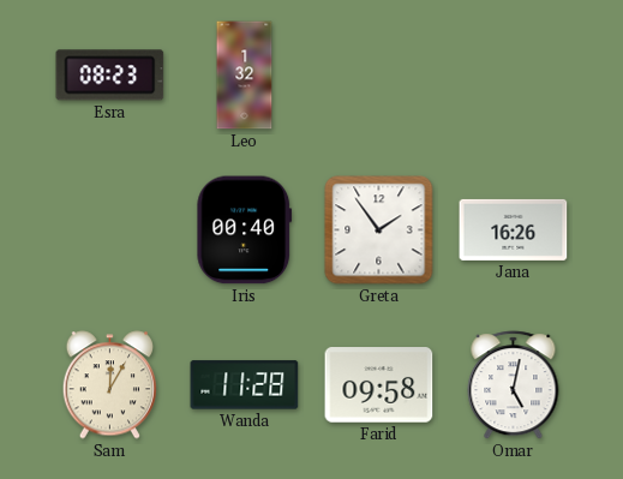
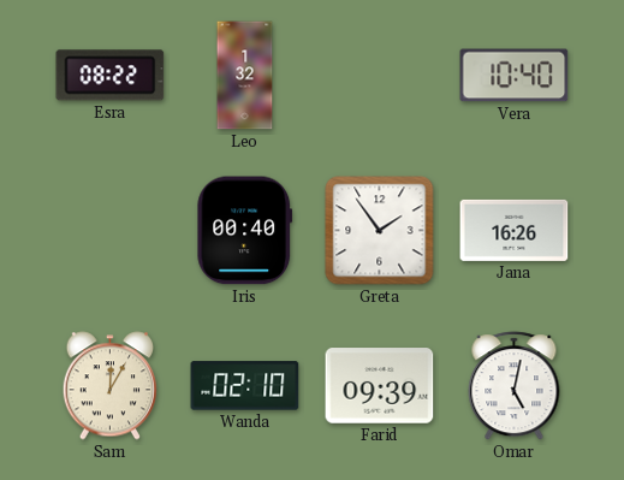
Esra: 08:23 -> 08:22
Vera: none -> 10:40
Wanda: 11:28 -> 02:10
Farid: 09:58 -> 09:39
